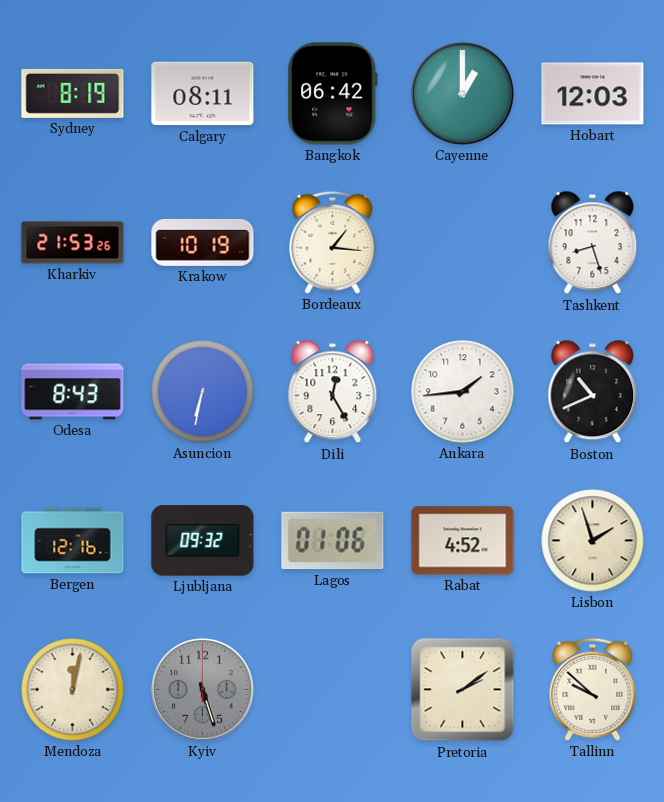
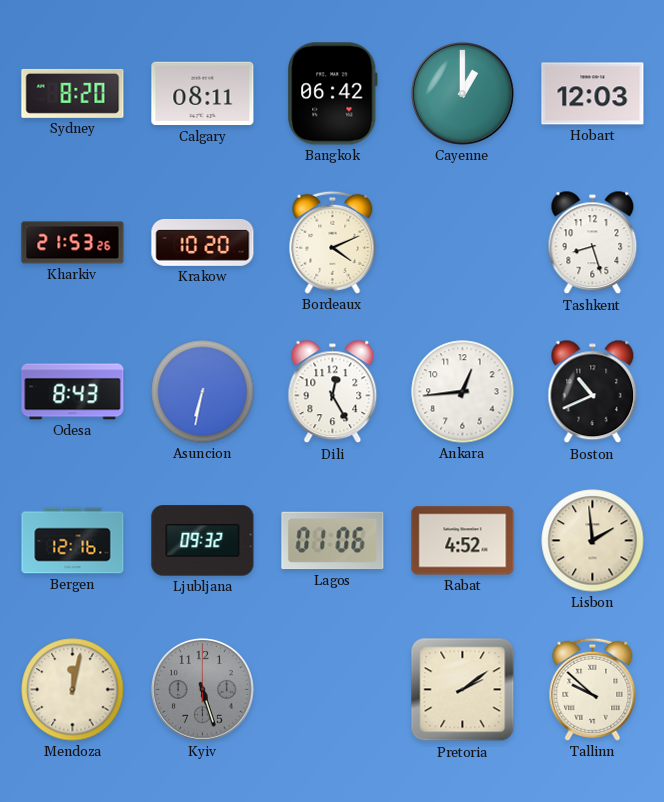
Sydney: 8:19 -> 8:20
Krakow: 10:19 -> 10:20
Bordeaux: 1:16 -> 4:11
Ankara: 1:44 -> 12:44
Lisbon: 1:57 -> 1:59
